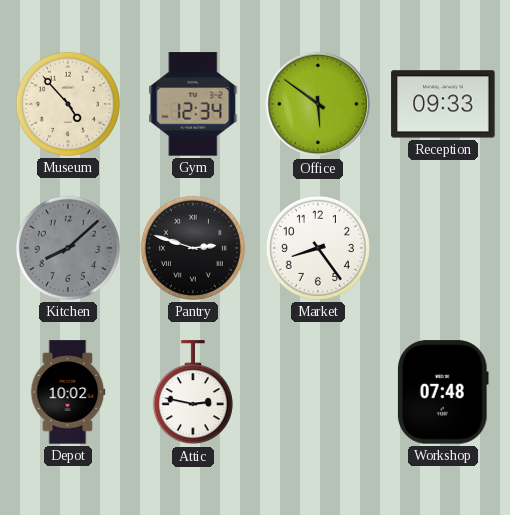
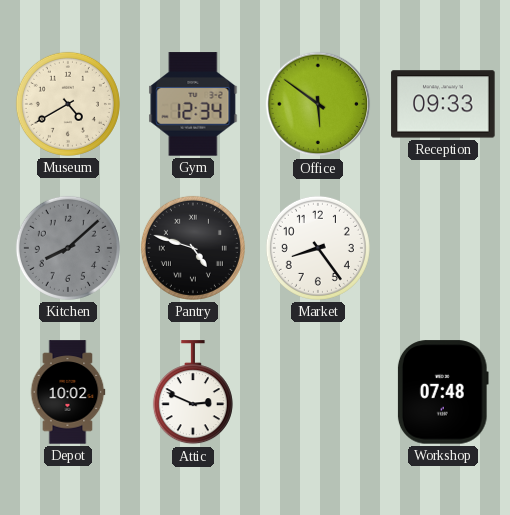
Museum: 4:53 -> 4:40
Pantry: 2:48 -> 4:48
Attic: 2:47 -> 2:49
